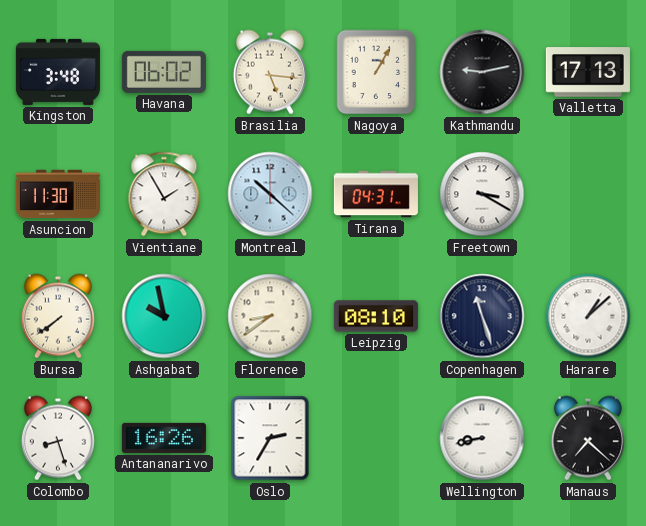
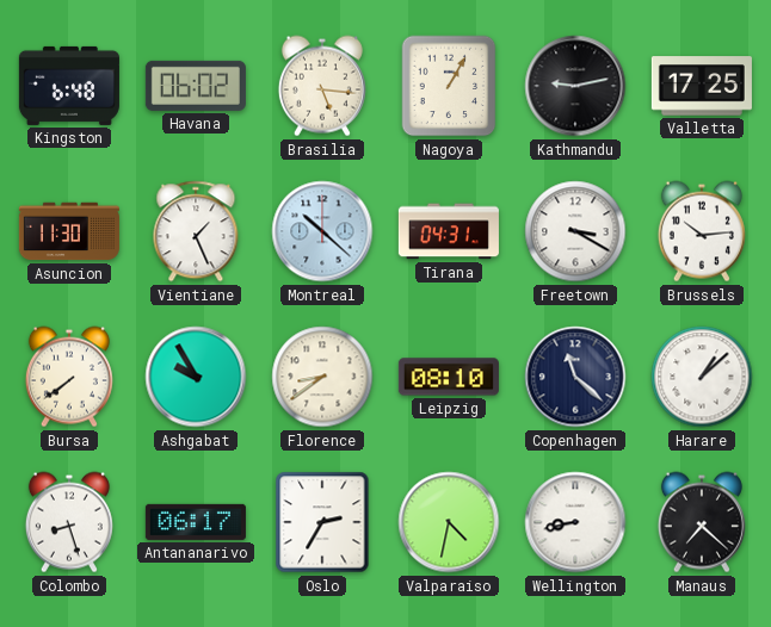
Kingston: 3:48 -> 6:48
Valletta: 17:13 -> 17:25
Vientiane: 1:55 -> 1:26
Brussels: none -> 10:14
Ashgabat: 9:58 -> 9:55
Copenhagen: 11:27 -> 11:22
Antananarivo: 16:26 -> 06:17
Valparaiso: none -> 4:32
